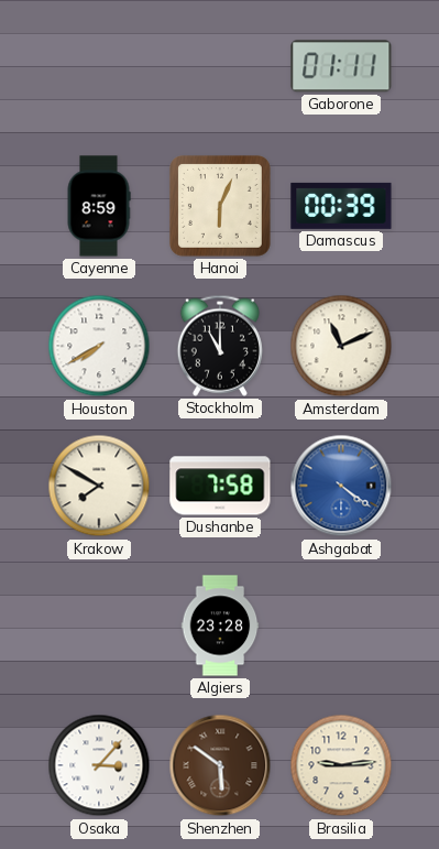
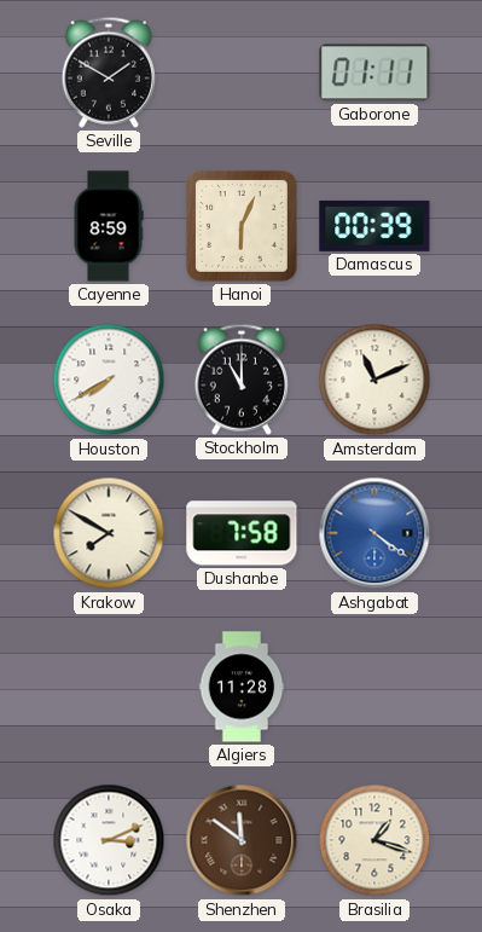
Seville: none -> 1:50
Algiers: 23:28 -> 11:28
Osaka: 3:07 -> 3:11
Shenzhen: 5:51 -> 11:51
Brasilia: 9:14 -> 1:18
